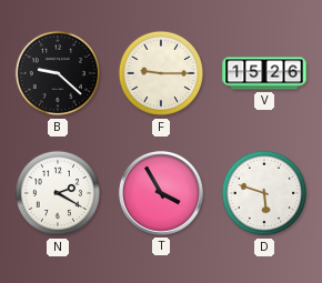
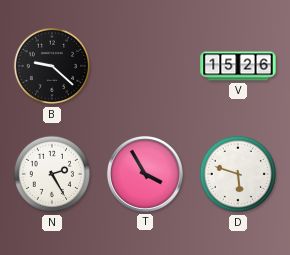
F: 9:15 -> none
N: 2:20 -> 2:25
